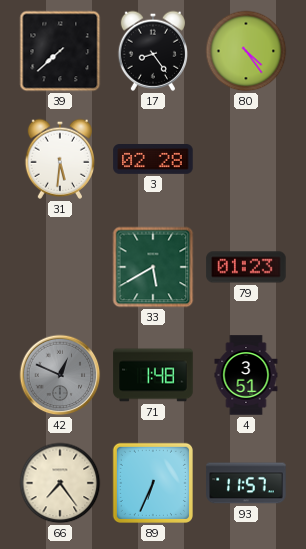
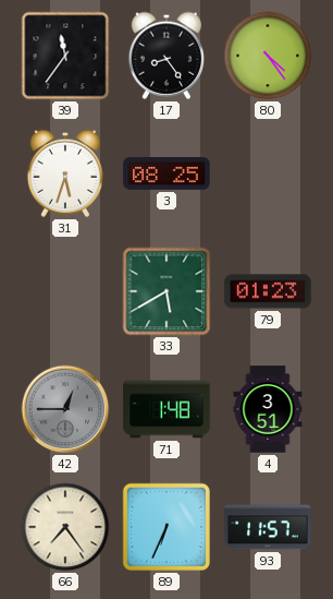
39: 7:38 -> 11:36
31: 5:31 -> 5:33
3: 02:28 -> 08:25
42: 12:49 -> 12:45
